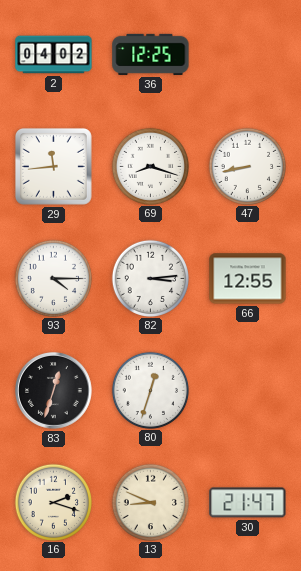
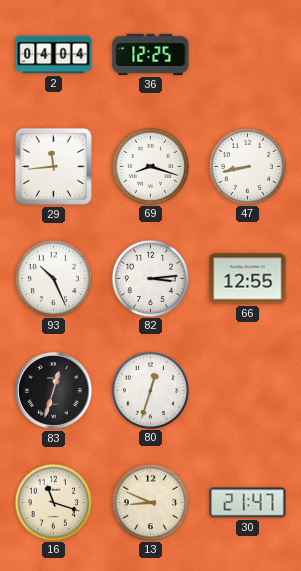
2: 04:02 -> 04:04
93: 4:15 -> 10:26
16: 2:18 -> 11:18
